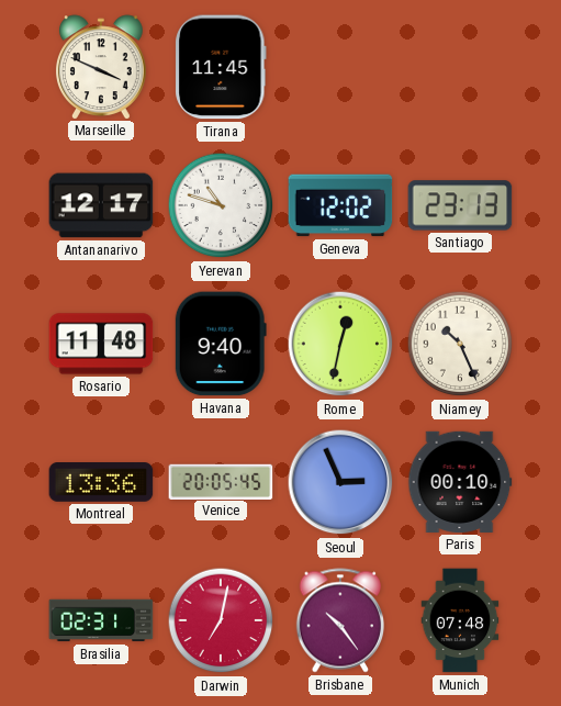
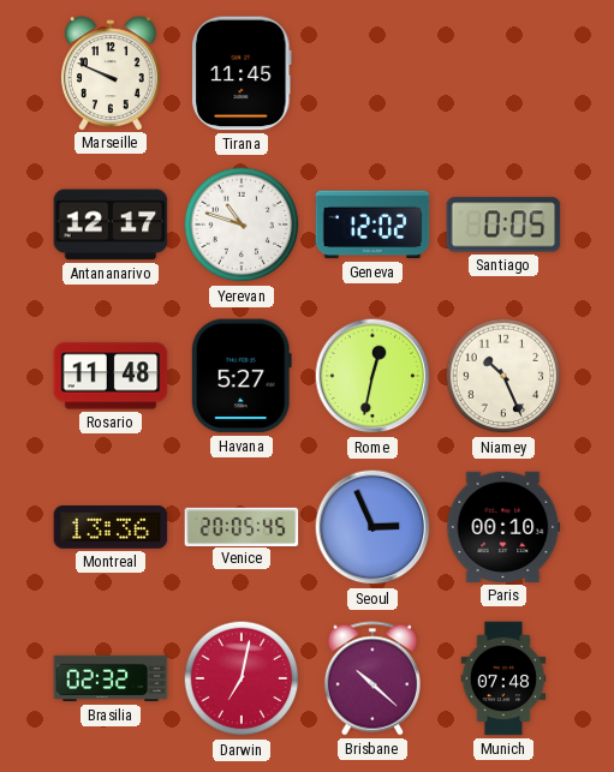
Marseille: 3:49 -> 9:49
Santiago: 23:13 -> 0:05
Havana: 9:40 -> 5:27
Brasilia: 02:31 -> 02:32
Brisbane: 10:24 -> 10:22
